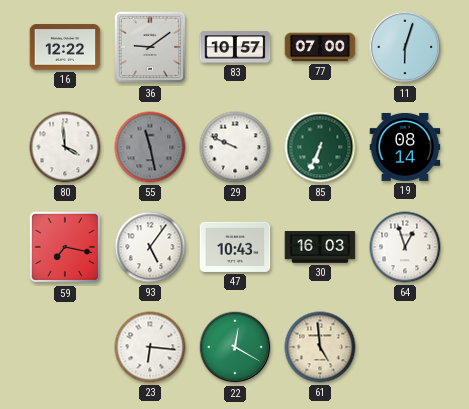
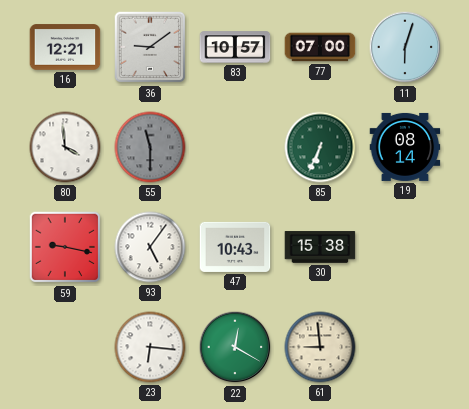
16: 12:22 -> 12:21
55: 11:28 -> 11:30
29: 9:49 -> none
59: 7:17 -> 9:17
30: 16:03 -> 15:38
64: 12:57 -> none
61: 4:59 -> 8:59
